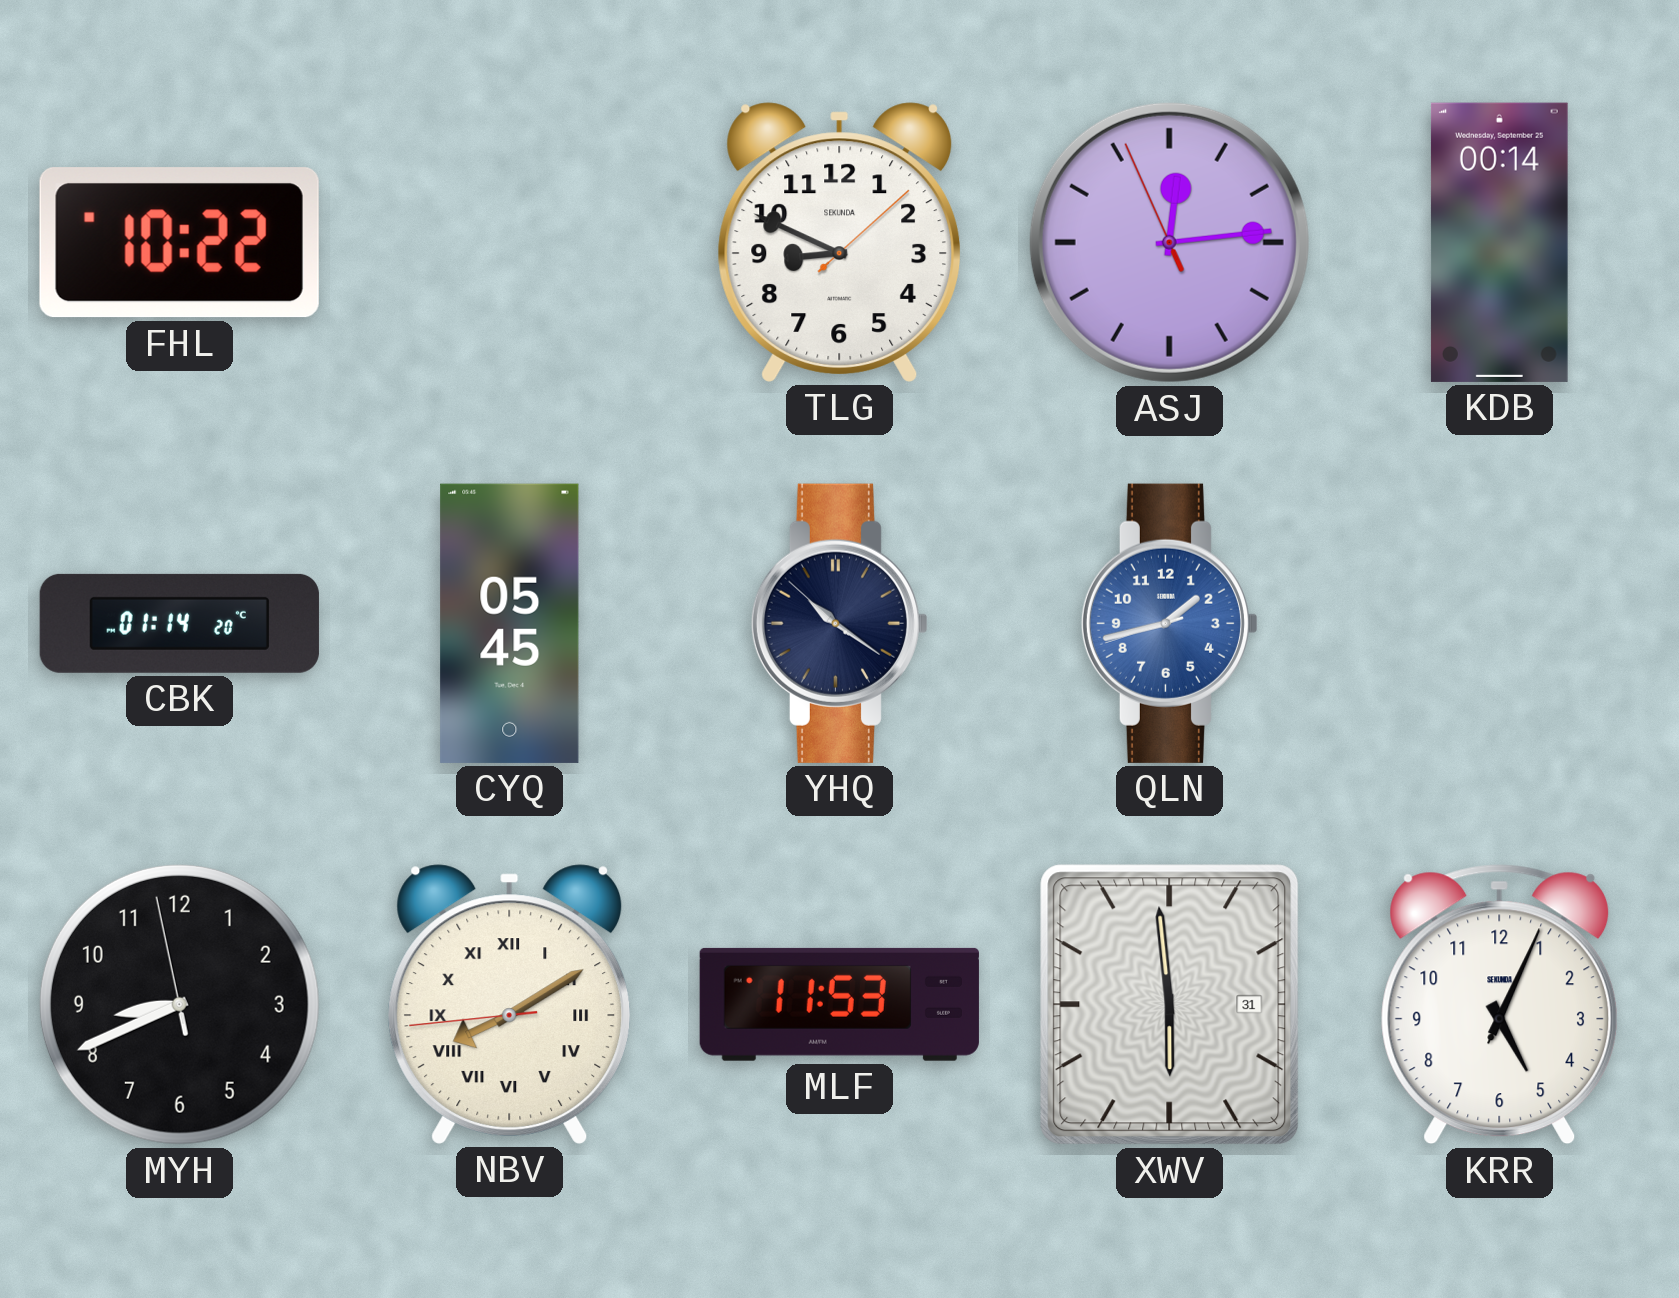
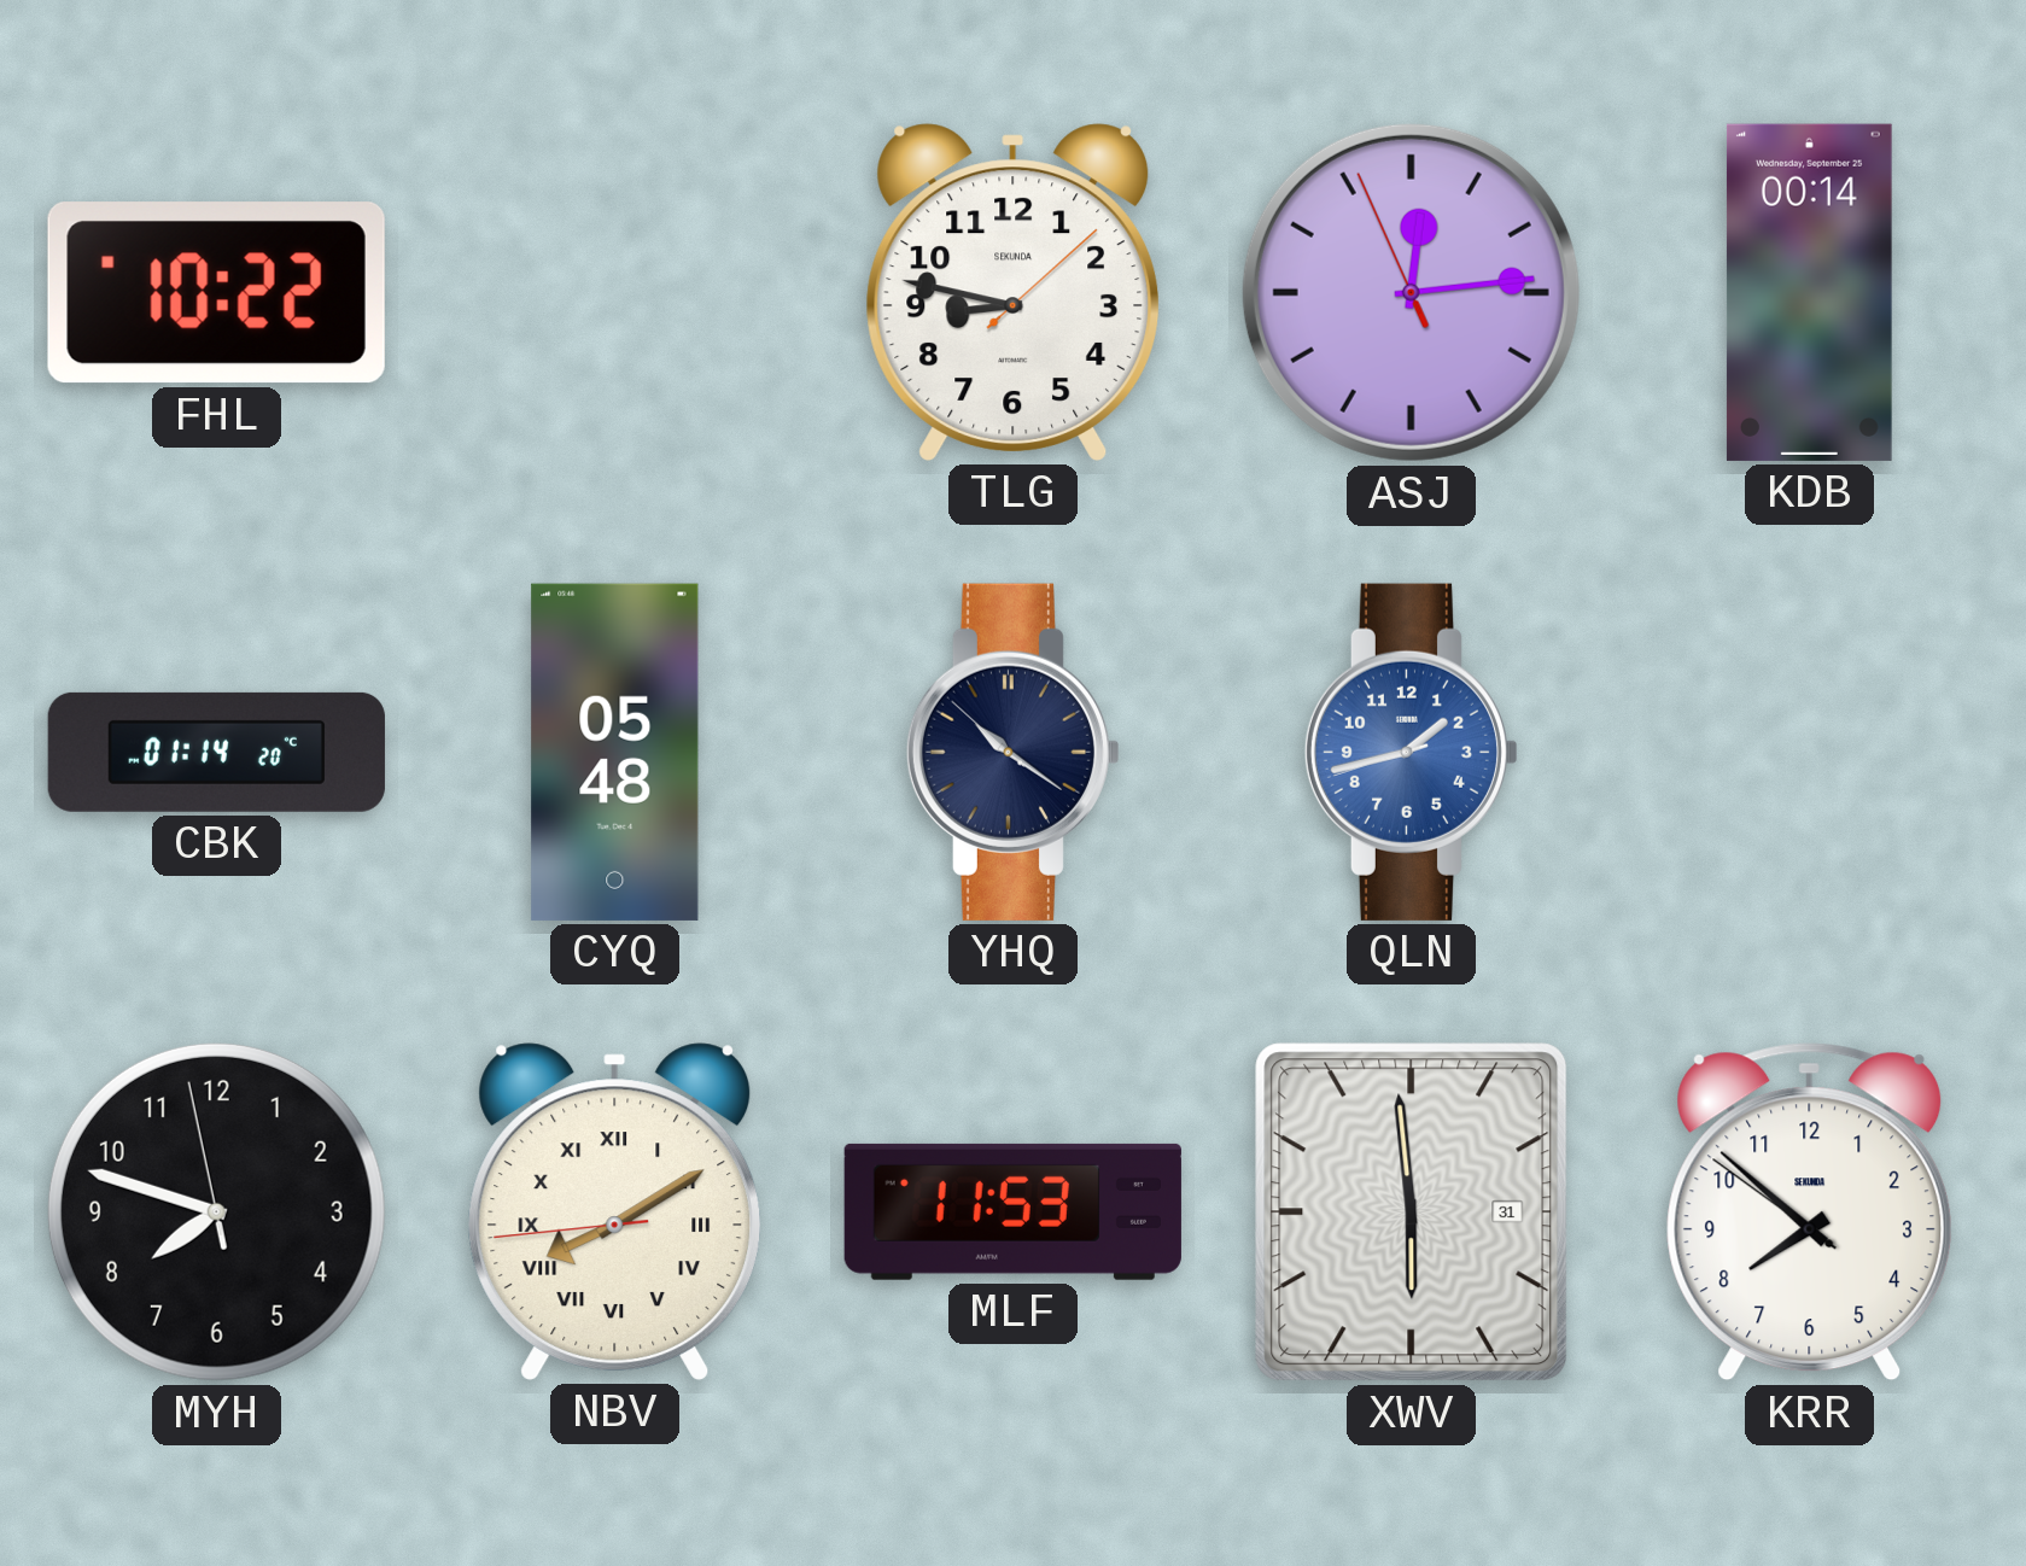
TLG: 8:49 -> 8:47
CYQ: 05:45 -> 05:48
MYH: 8:40 -> 7:47
KRR: 5:04 -> 7:51
